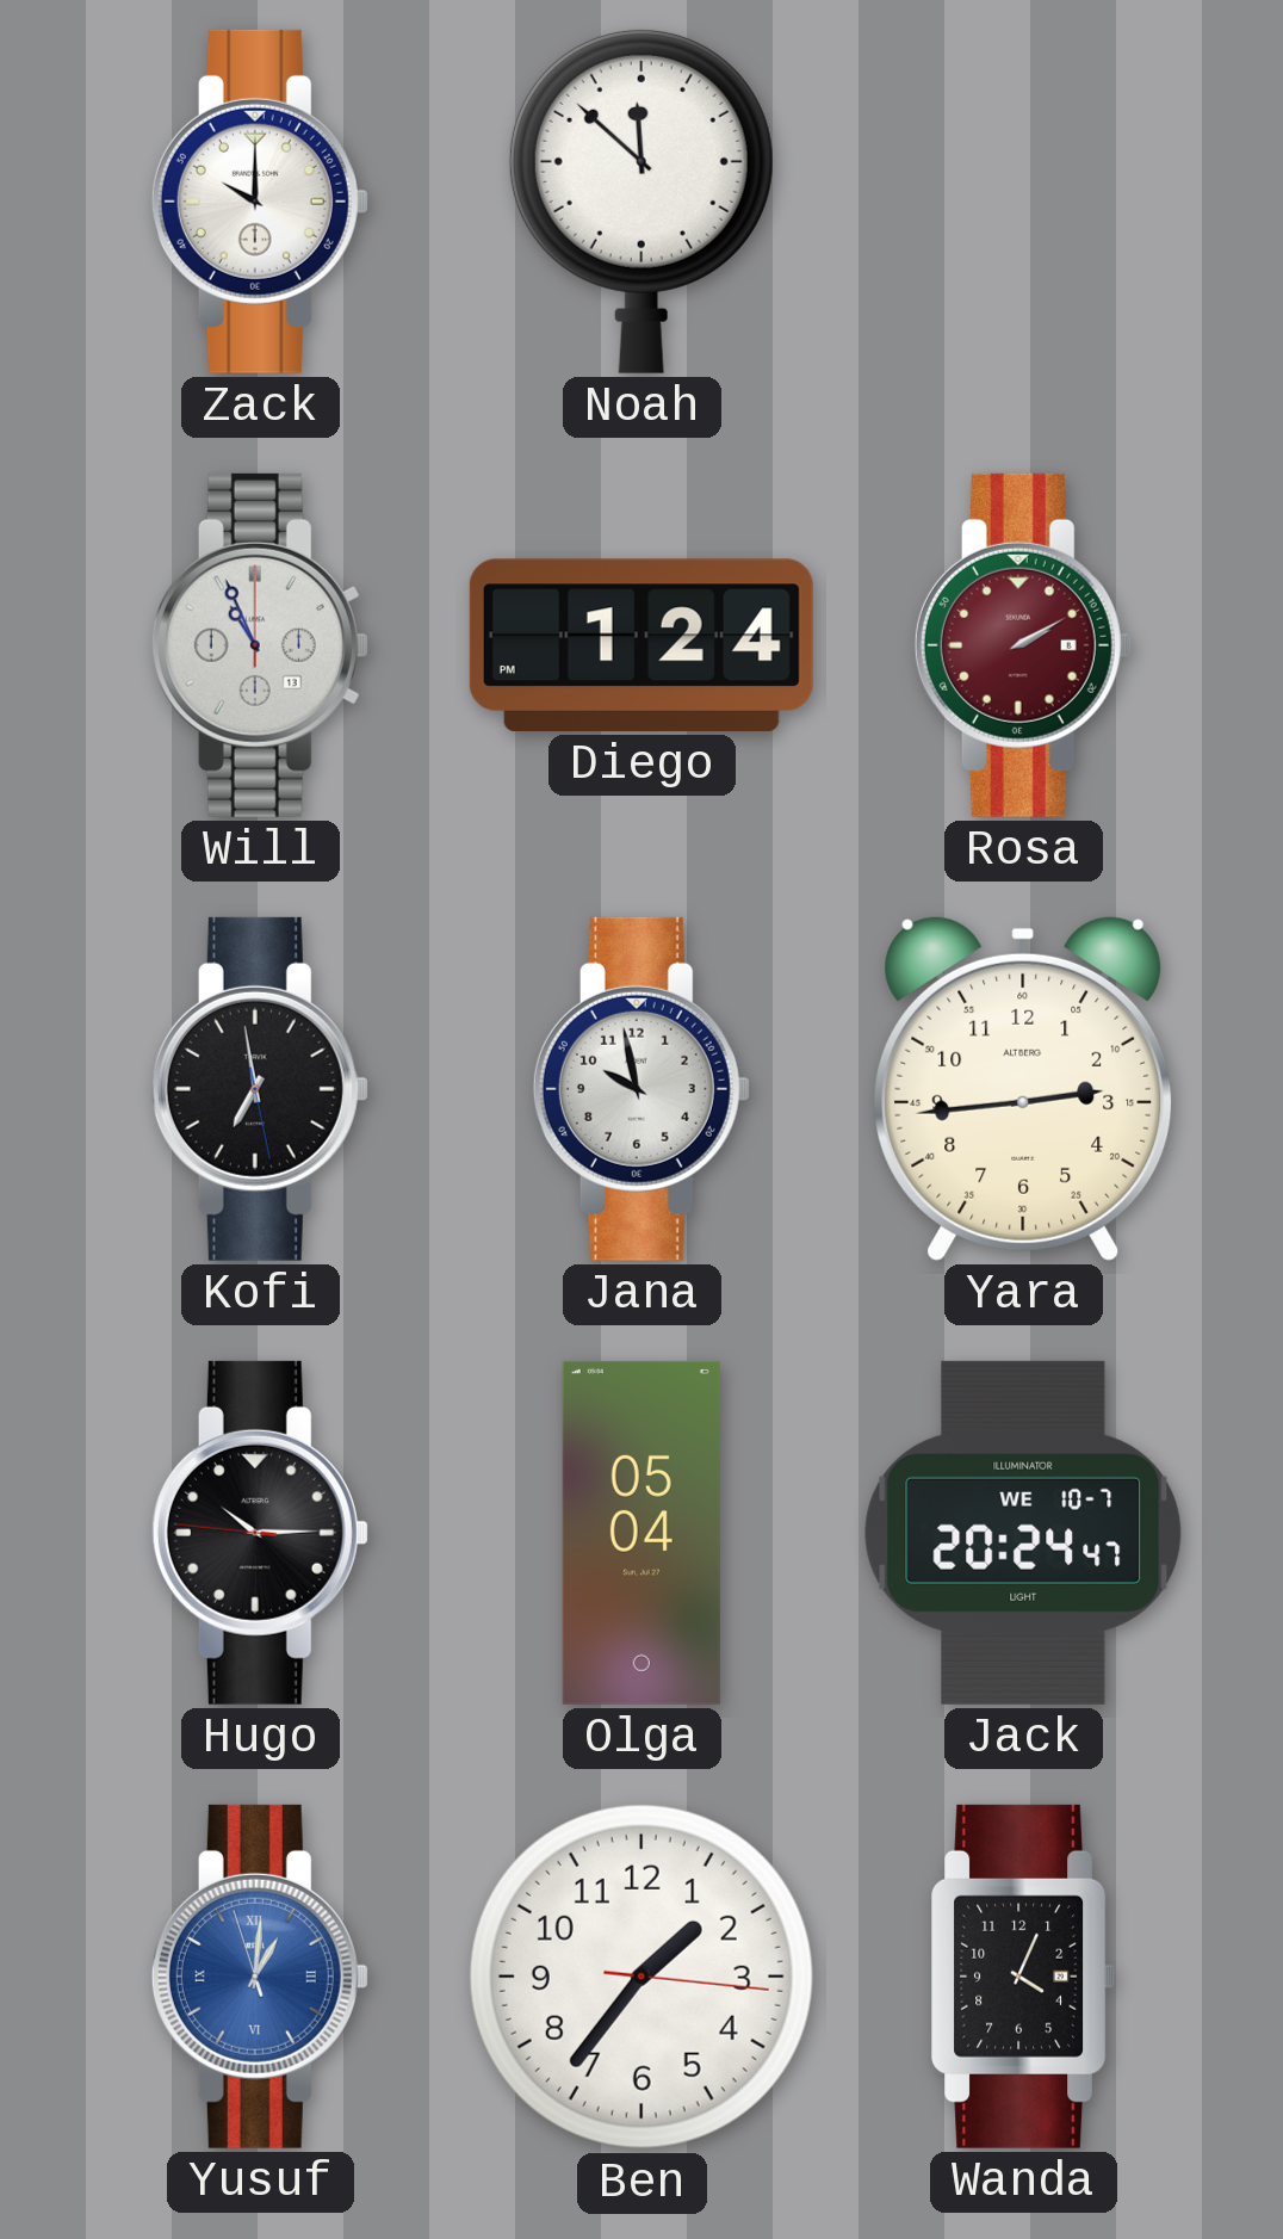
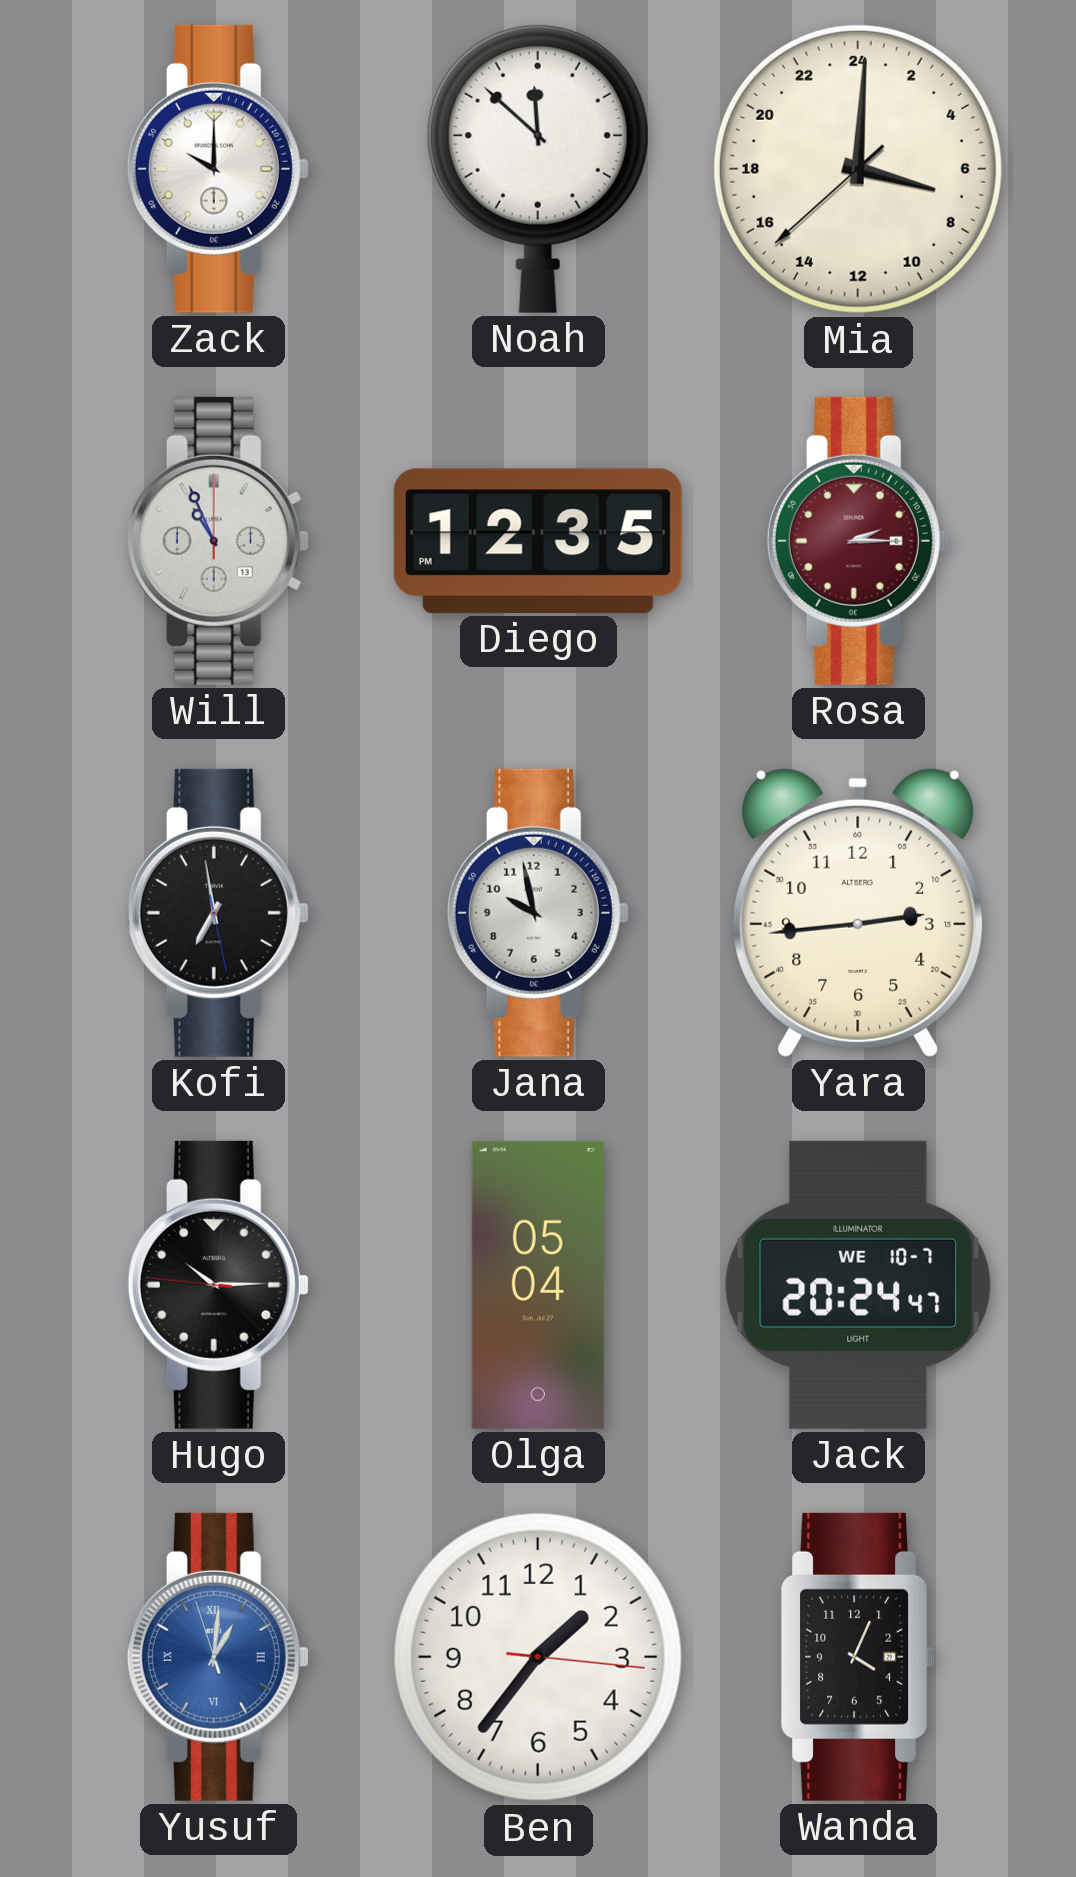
Mia: none -> 7:00
Diego: 1:24 -> 12:35
Rosa: 2:10 -> 2:15
